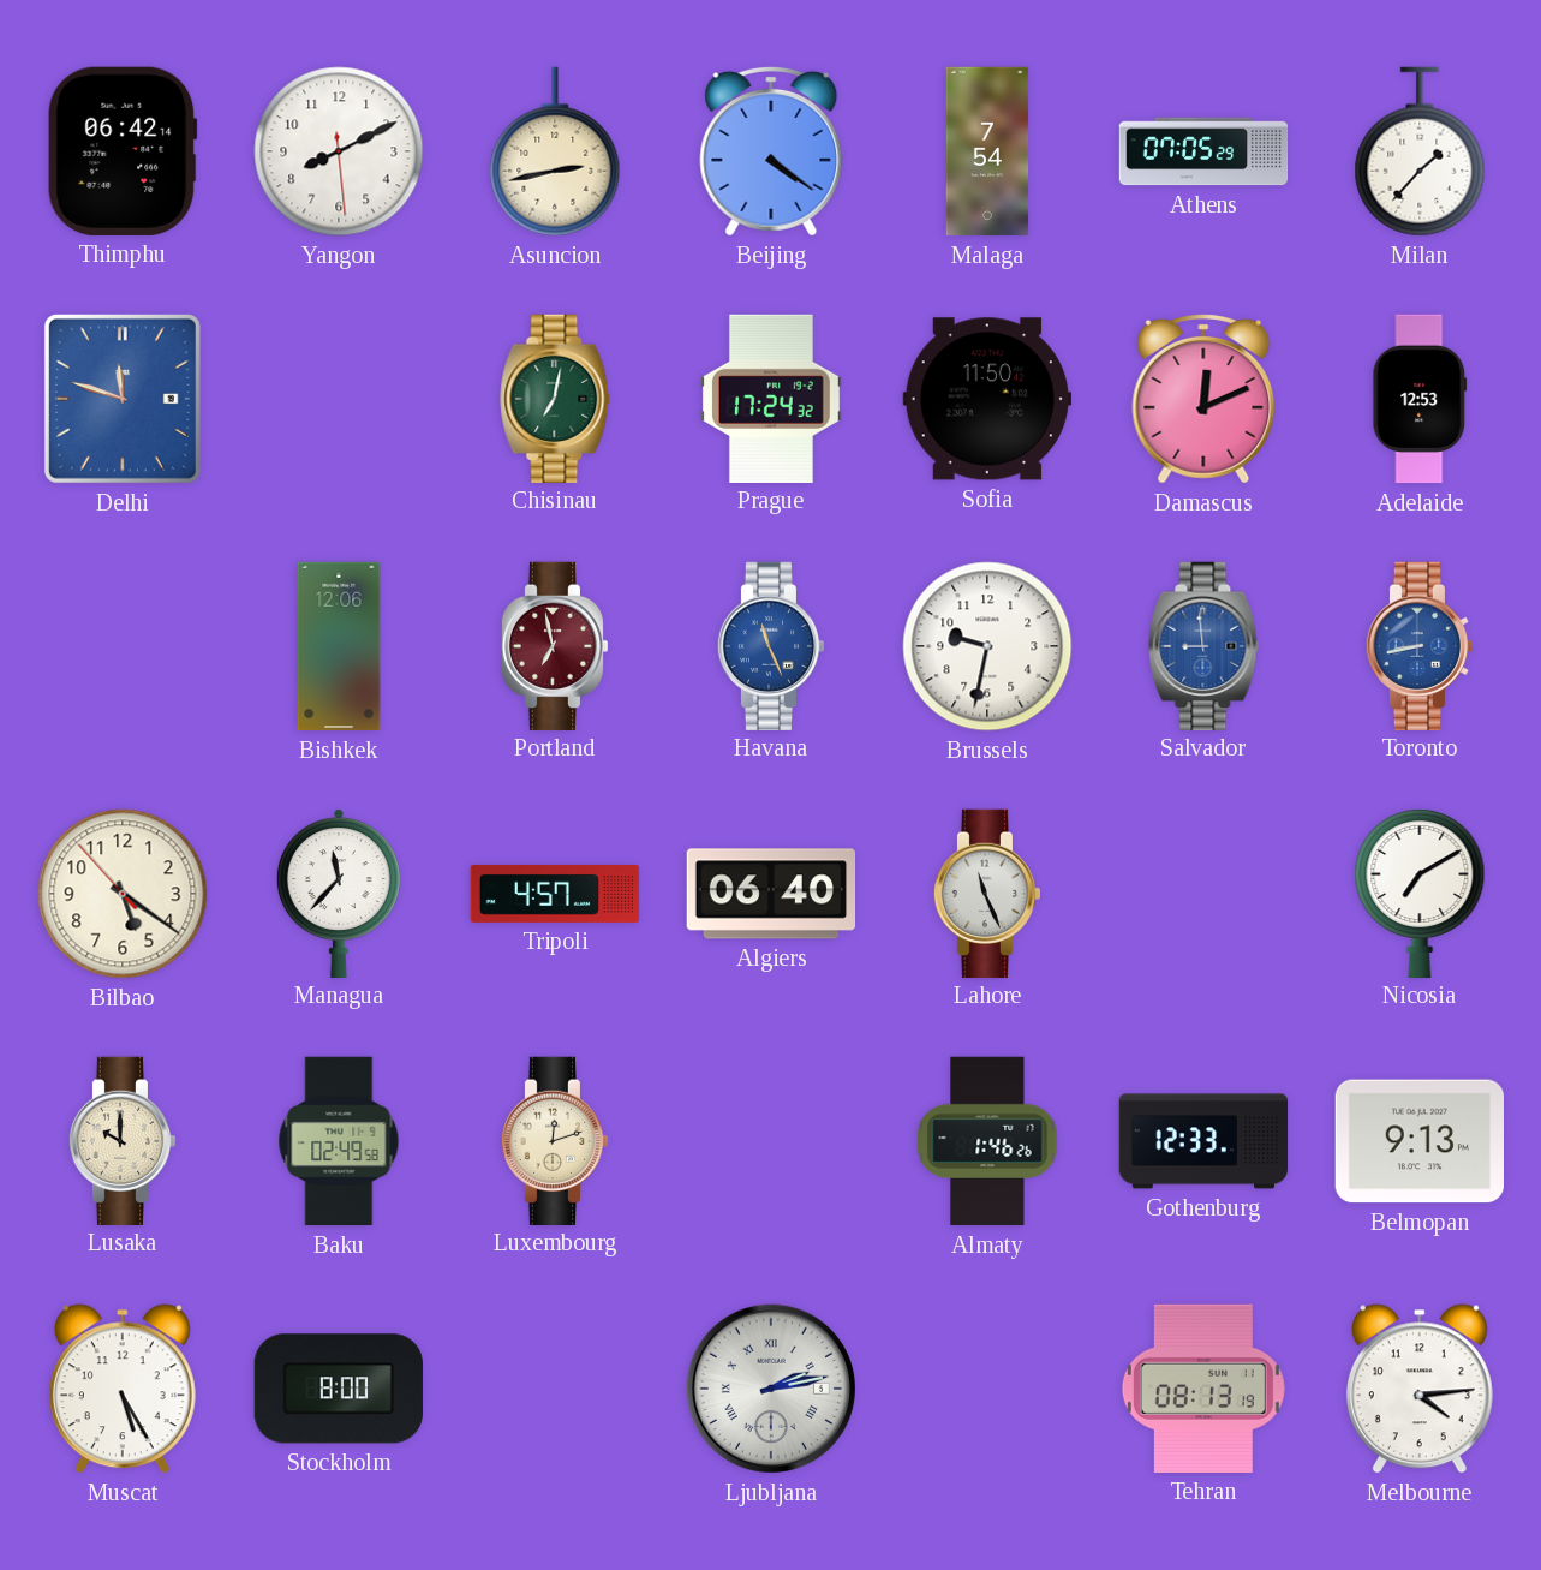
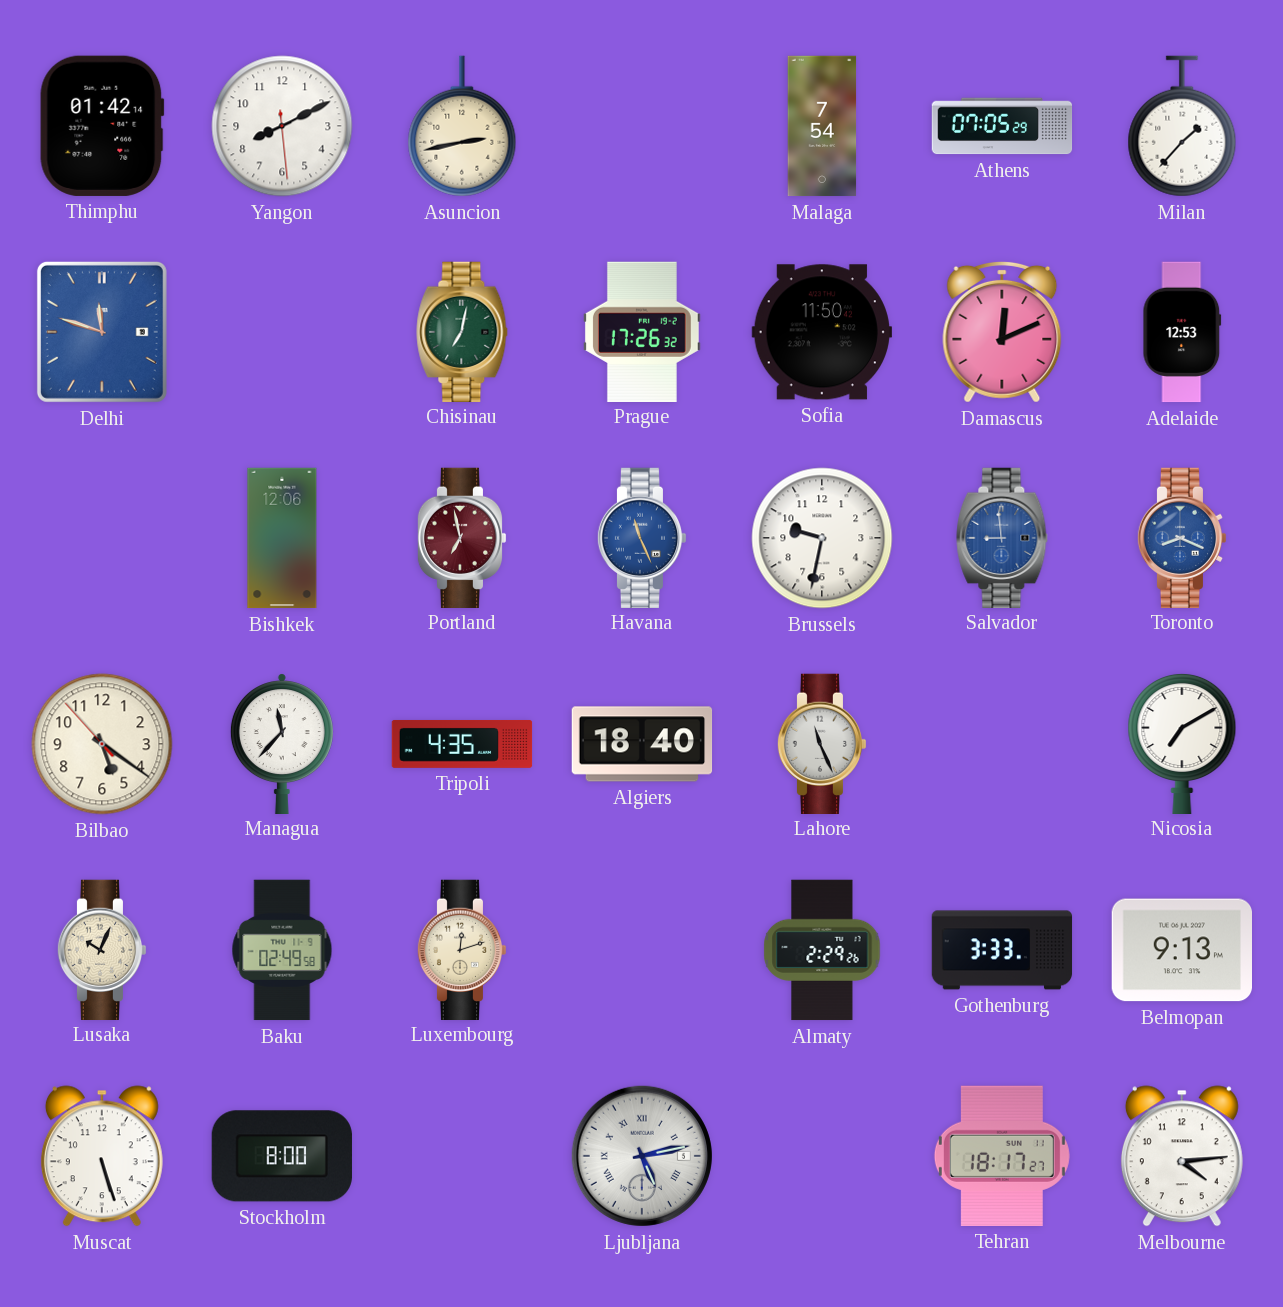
Thimphu: 06:42 -> 01:42
Beijing: 4:21 -> none
Prague: 17:24 -> 17:26
Toronto: 8:43 -> 8:19
Tripoli: 4:57 -> 4:35
Algiers: 06:40 -> 18:40
Lusaka: 10:00 -> 10:04
Almaty: 1:46 -> 2:29
Gothenburg: 12:33 -> 3:33
Muscat: 5:25 -> 5:27
Ljubljana: 2:13 -> 5:13
Tehran: 08:13 -> 18:17
